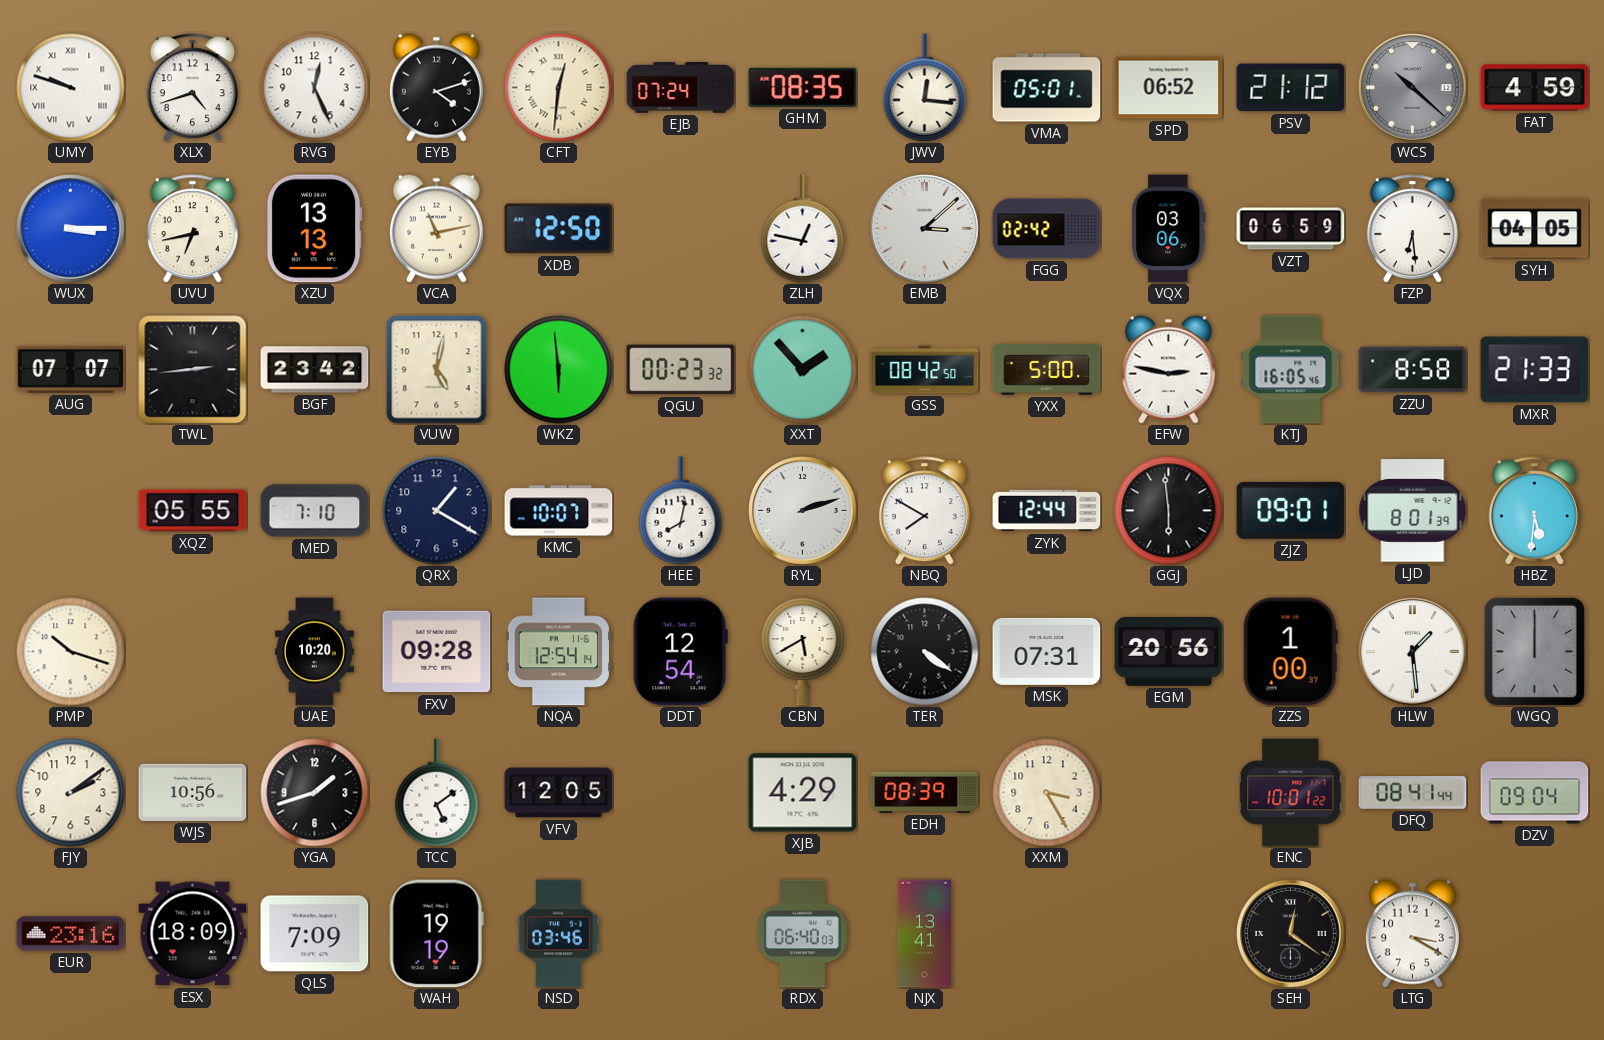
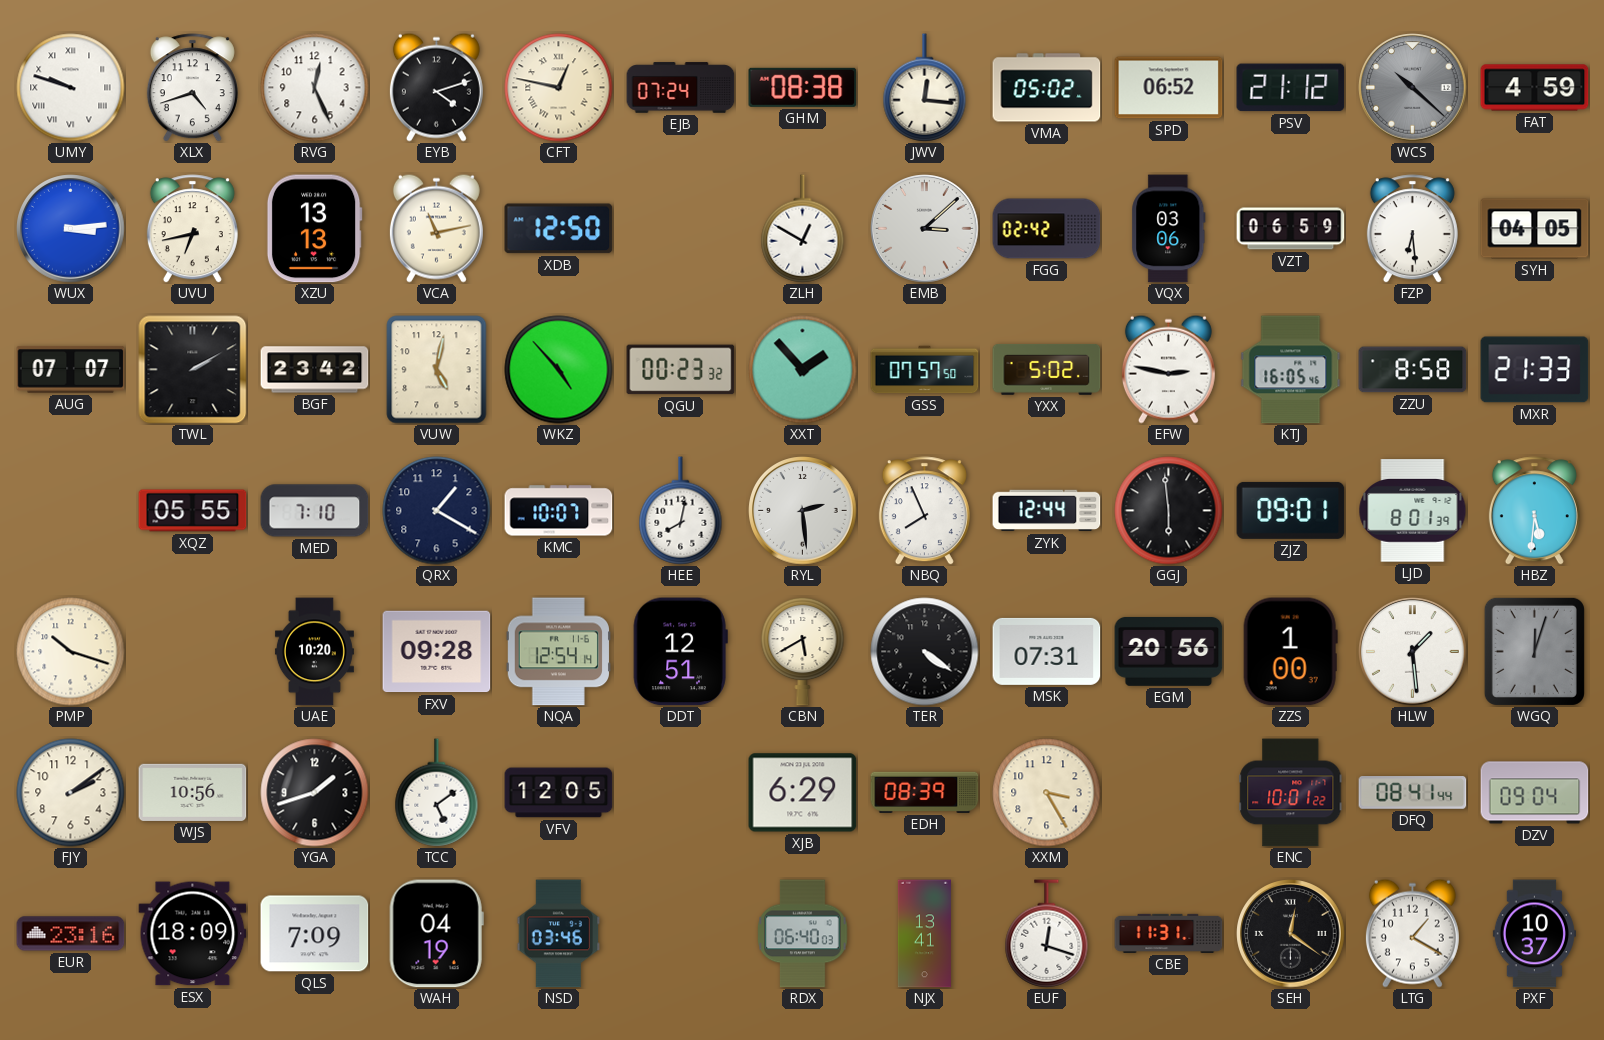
CFT: 12:31 -> 12:47
GHM: 08:35 -> 08:38
VMA: 05:01 -> 05:02
WUX: 3:15 -> 3:14
ZLH: 12:47 -> 12:50
TWL: 2:44 -> 2:10
WKZ: 5:59 -> 4:53
GSS: 08:42 -> 07:57
YXX: 5:00 -> 5:02
RYL: 2:12 -> 2:29
NBQ: 7:50 -> 7:56
DDT: 12:54 -> 12:51
WGQ: 12:00 -> 12:03
XJB: 4:29 -> 6:29
WAH: 19:19 -> 04:19
EUF: none -> 12:18
CBE: none -> 11:31
LTG: 3:20 -> 1:20
PXF: none -> 10:37
